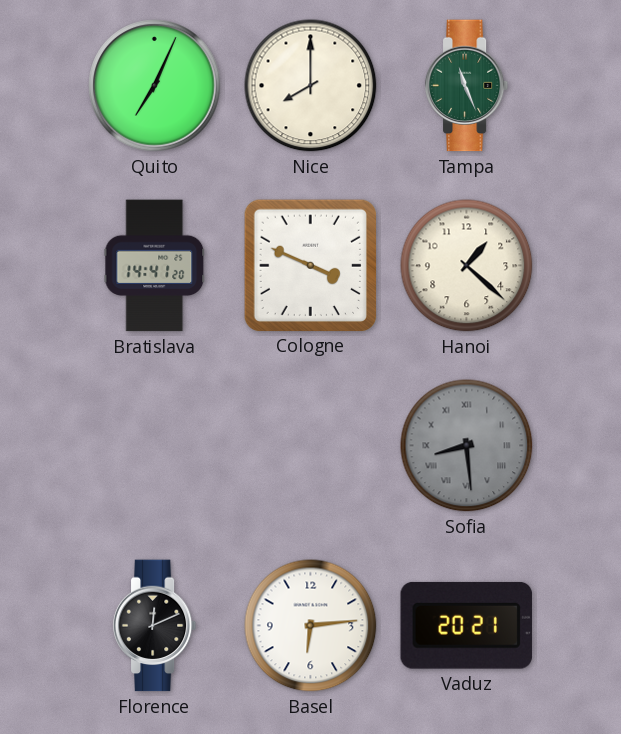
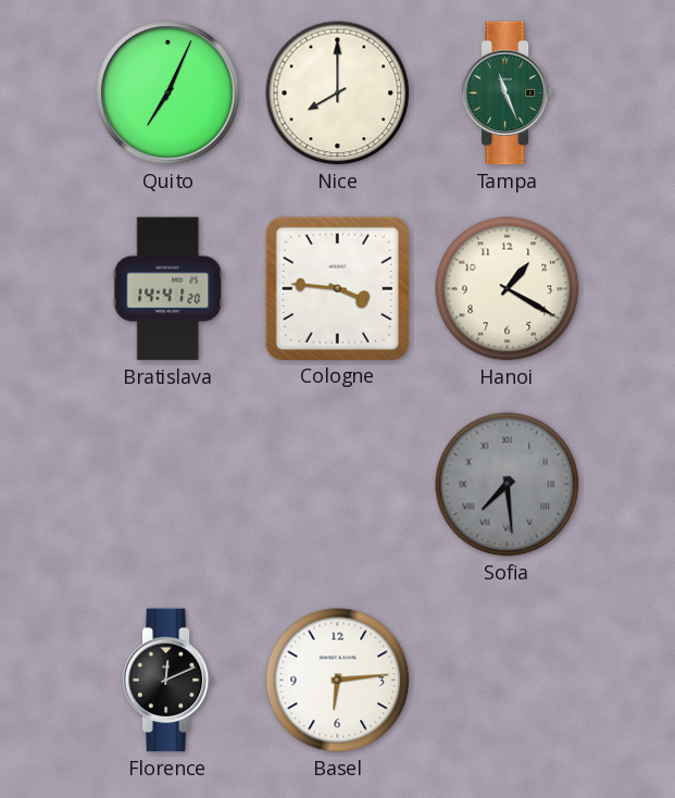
Cologne: 3:49 -> 3:46
Hanoi: 1:22 -> 1:20
Sofia: 8:29 -> 7:29
Vaduz: 20:21 -> none
